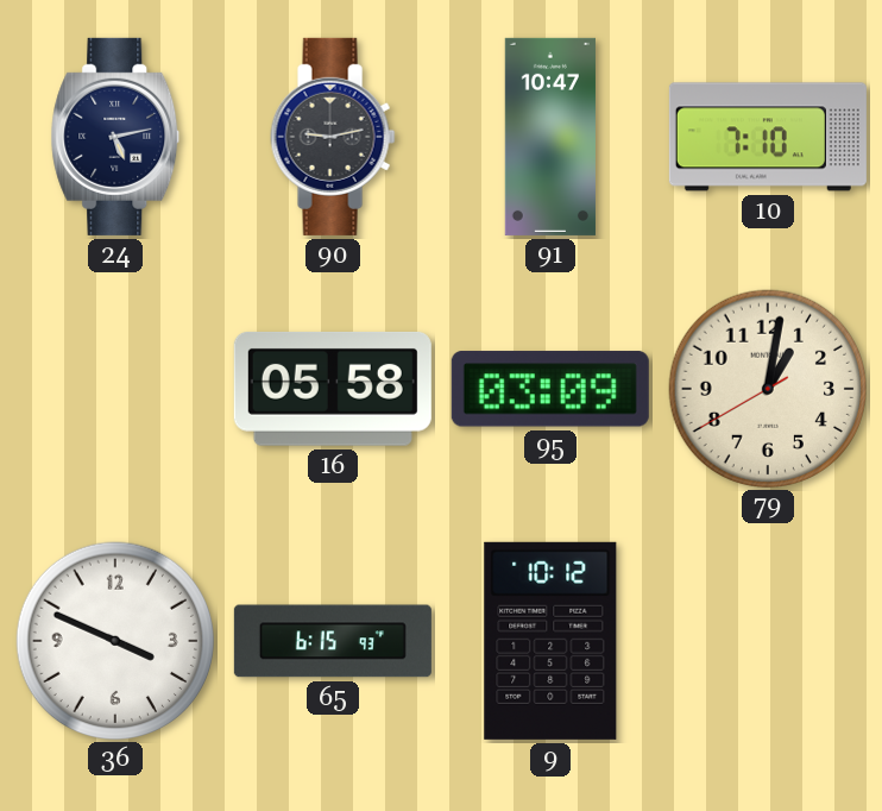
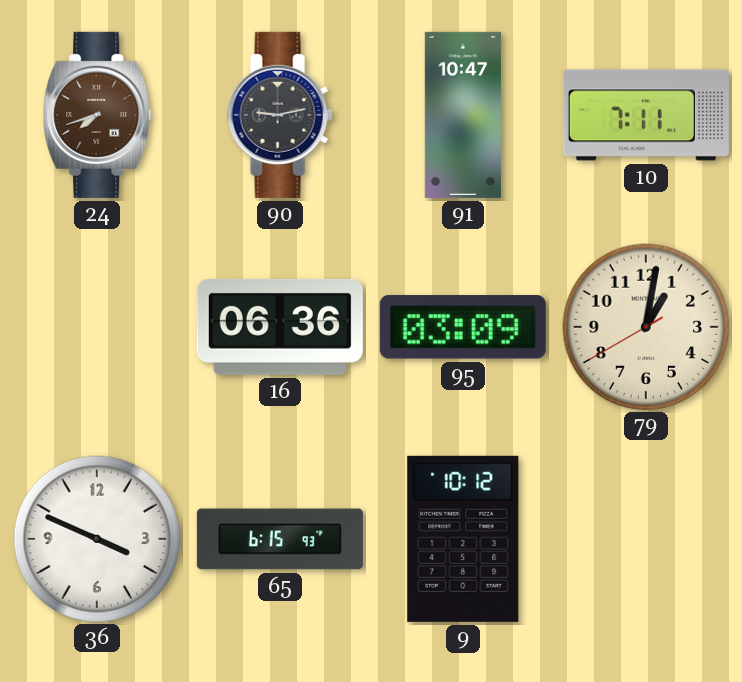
24: 5:13 -> 7:42
24 dial: navy -> brown
10: 7:10 -> 7:11
16: 05:58 -> 06:36
